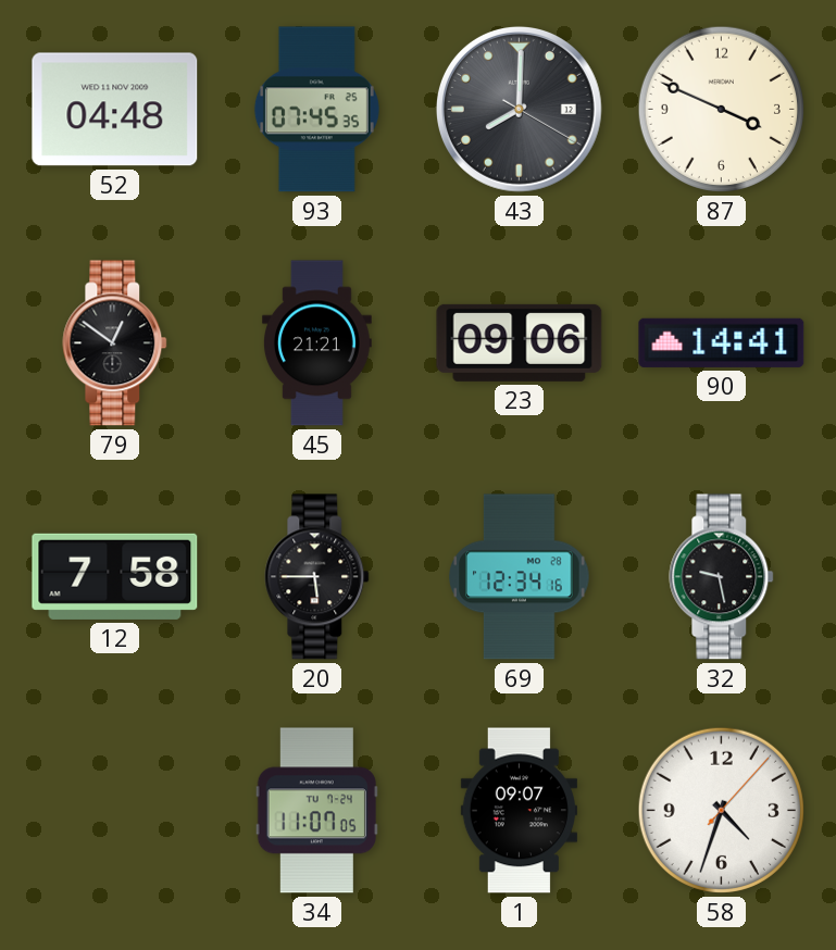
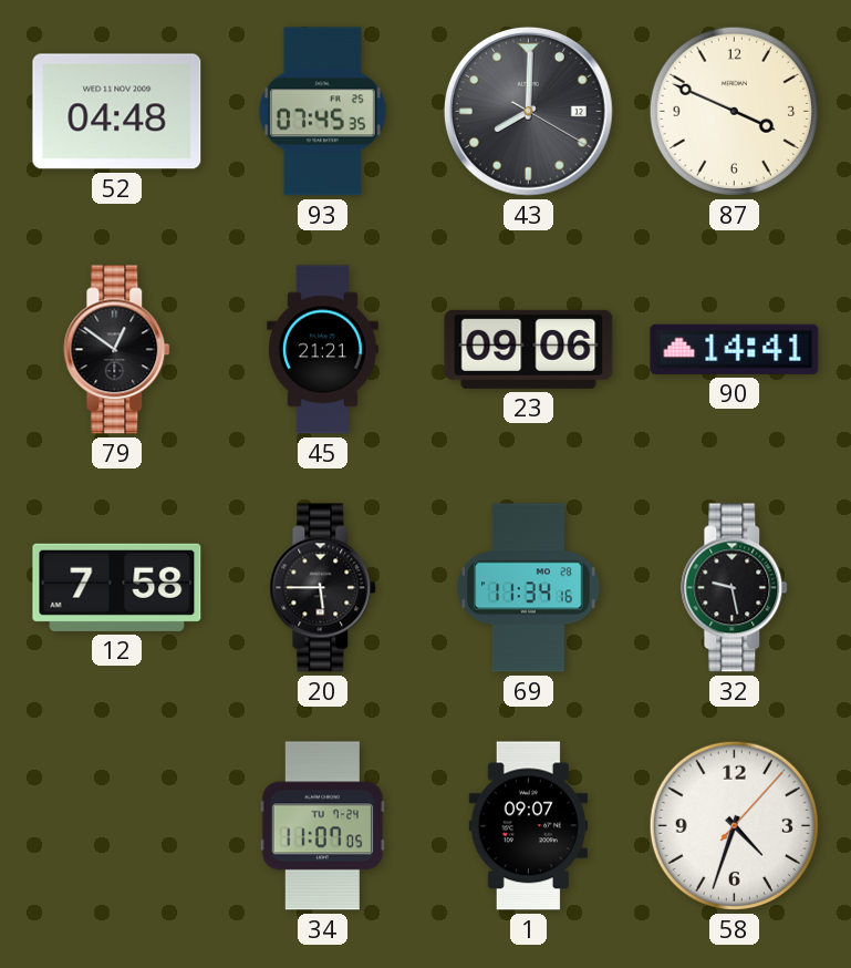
69: 12:34 -> 11:34
